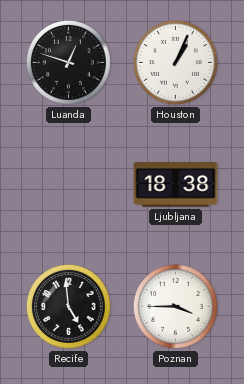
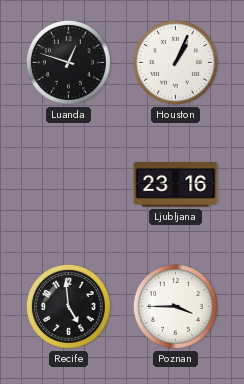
Ljubljana: 18:38 -> 23:16
